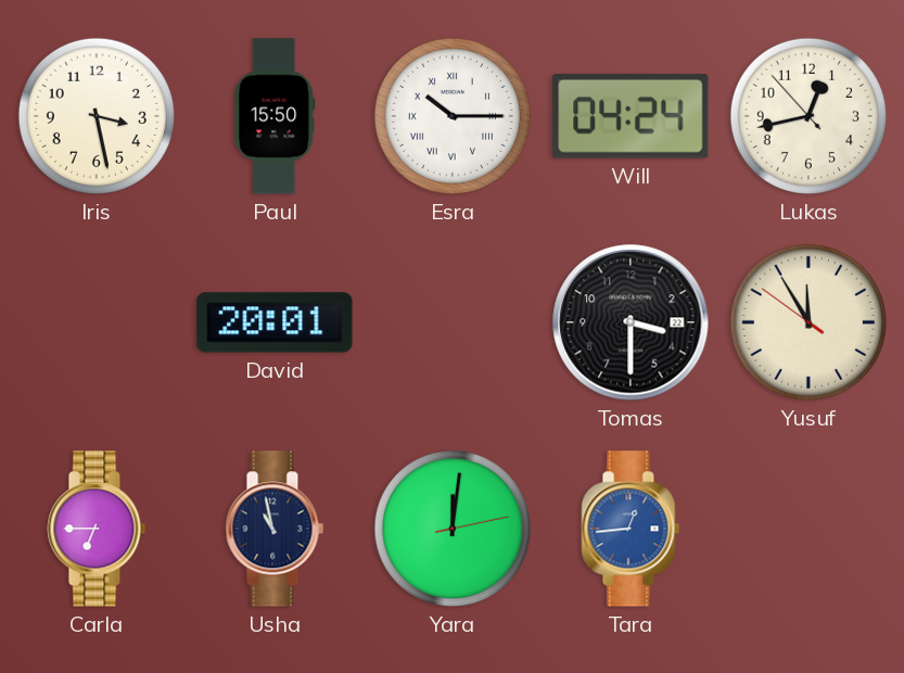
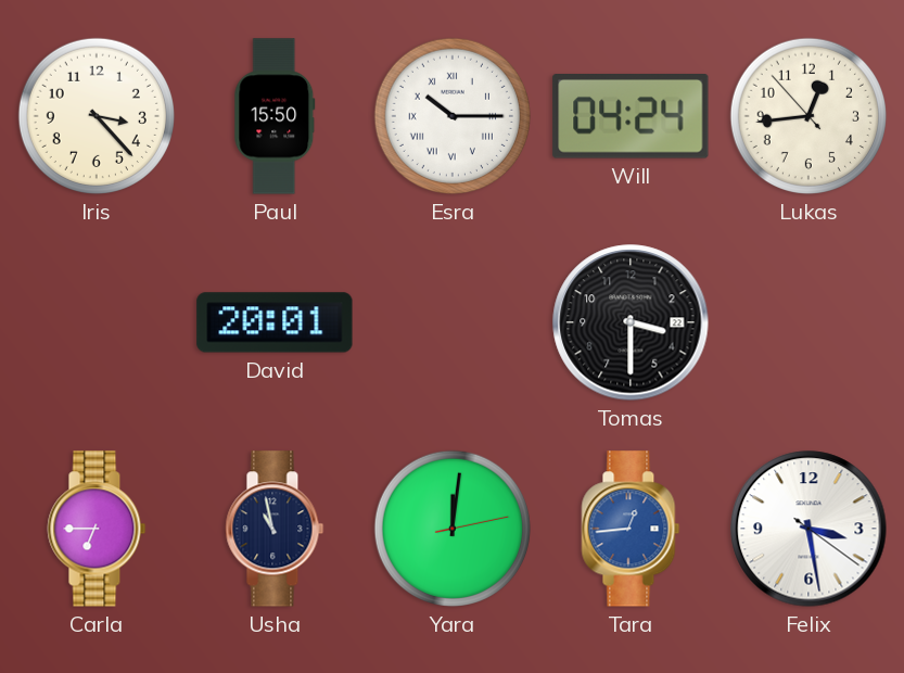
Iris: 3:28 -> 3:23
Lukas: 12:42 -> 12:43
Yusuf: 11:54 -> none
Felix: none -> 3:28
